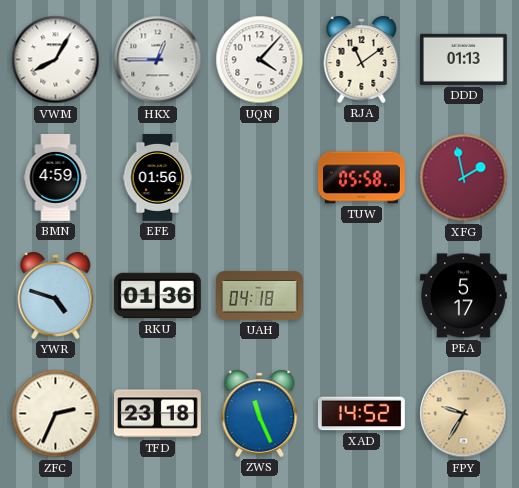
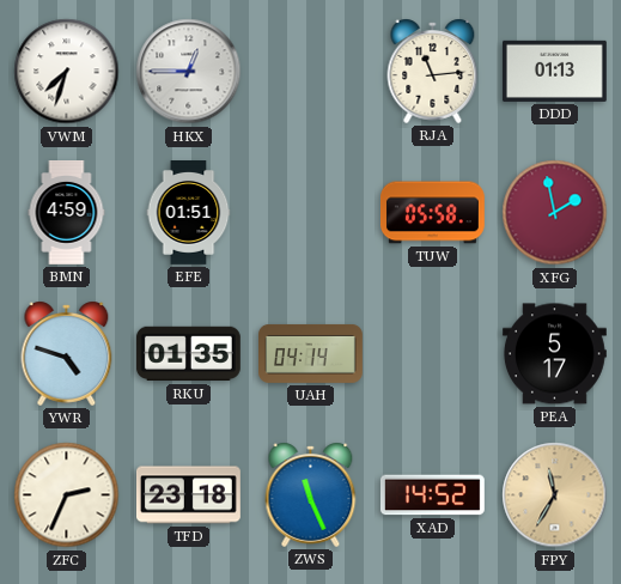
VWM: 8:05 -> 7:33
UQN: 4:07 -> none
RJA: 11:09 -> 11:14
EFE: 01:56 -> 01:51
RKU: 01:36 -> 01:35
UAH: 04:18 -> 04:14
FPY: 9:35 -> 11:35
